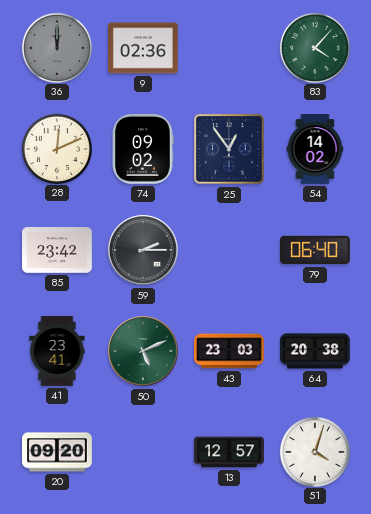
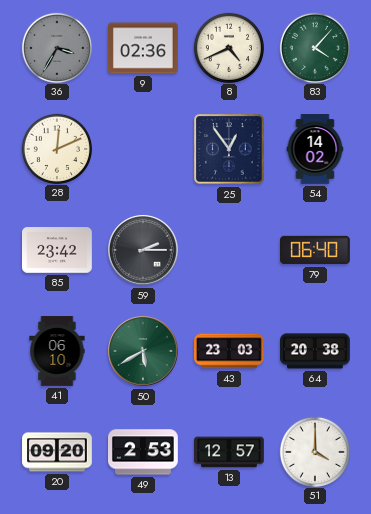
36: 12:00 -> 3:35
8: none -> 4:41
74: 09:02 -> none
41: 23:41 -> 06:10
50: 5:11 -> 5:40
49: none -> 2:53
51: 4:03 -> 4:00
